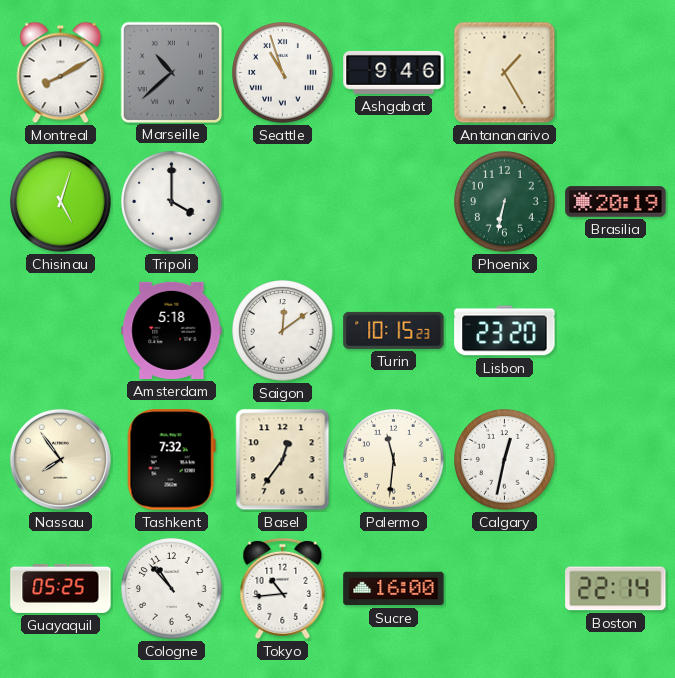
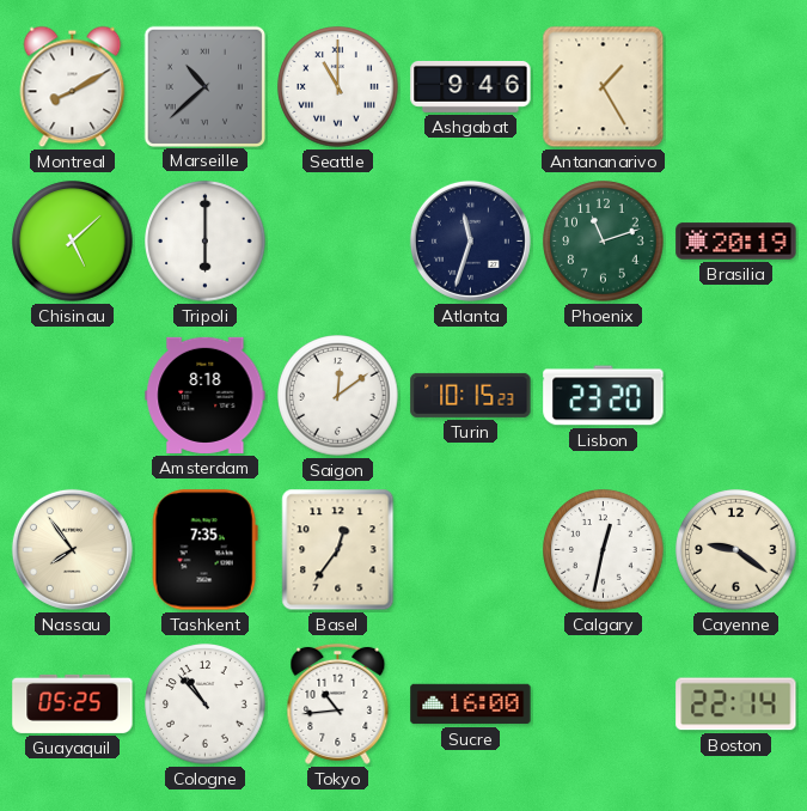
Seattle: 10:57 -> 11:00
Chisinau: 5:03 -> 5:08
Tripoli: 4:00 -> 6:00
Atlanta: none -> 11:33
Phoenix: 6:32 -> 11:12
Amsterdam: 5:18 -> 8:18
Tashkent: 7:32 -> 7:35
Palermo: 11:31 -> none
Cayenne: none -> 9:21
